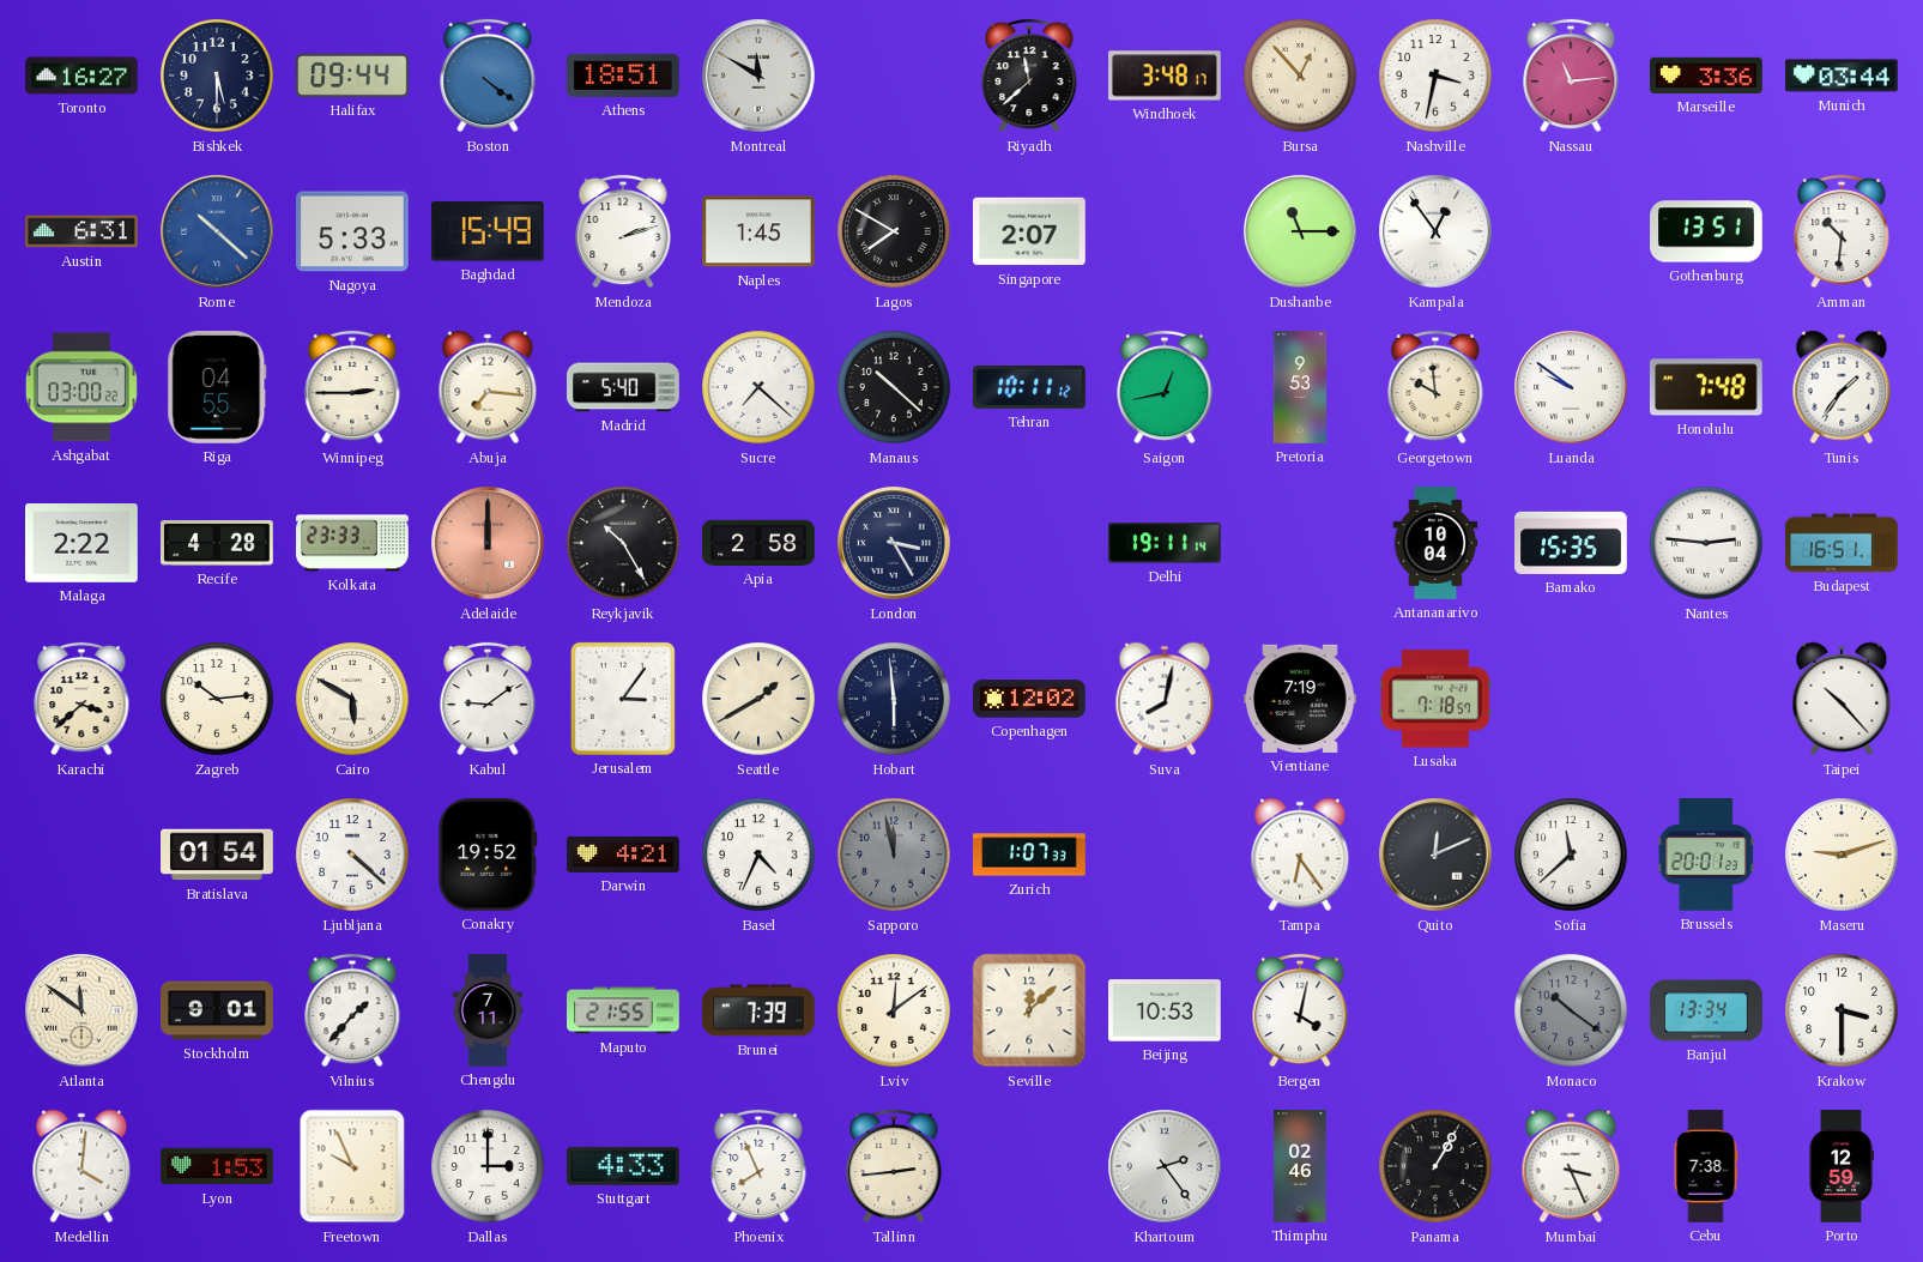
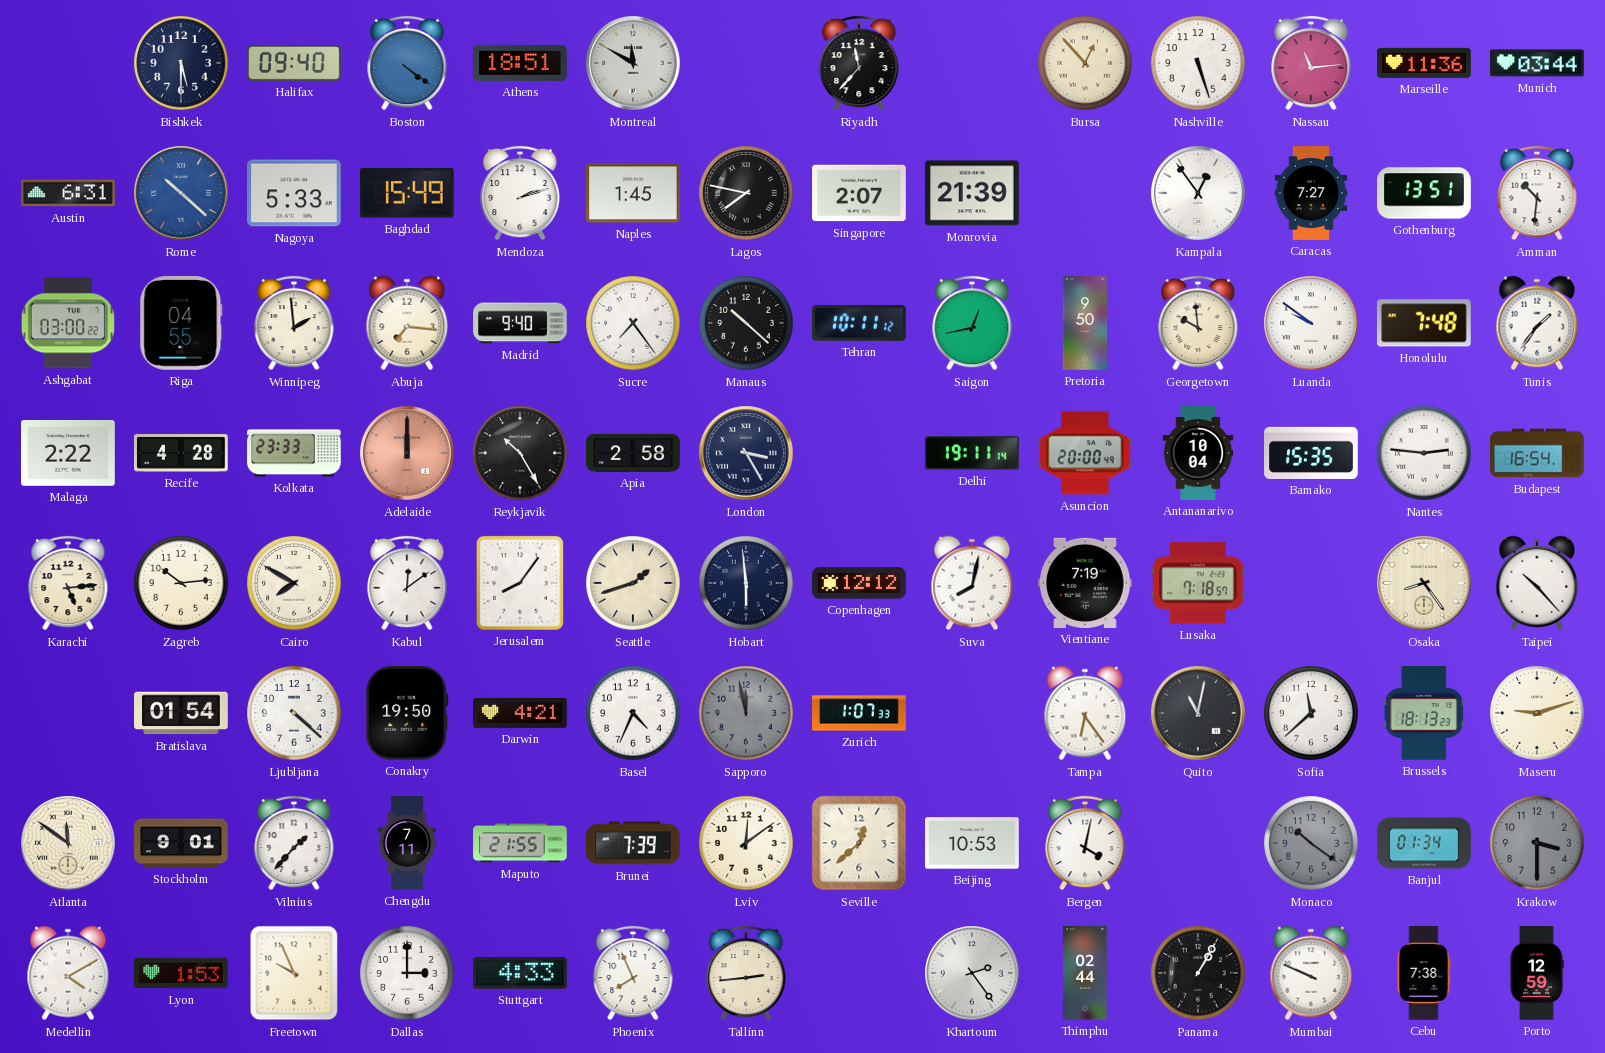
Toronto: 16:27 -> none
Halifax: 09:44 -> 09:40
Riyadh: 11:38 -> 11:37
Windhoek: 3:48 -> none
Nashville: 3:32 -> 5:27
Marseille: 3:36 -> 11:36
Lagos: 7:50 -> 7:47
Monrovia: none -> 21:39
Dushanbe: 11:15 -> none
Caracas: none -> 7:27
Winnipeg: 2:45 -> 1:59
Madrid: 5:40 -> 9:40
Sucre: 7:22 -> 7:24
Pretoria: 9:53 -> 9:50
Asuncion: none -> 20:00
Budapest: 16:51 -> 16:54
Karachi: 3:38 -> 5:14
Cairo: 5:50 -> 7:50
Kabul: 9:09 -> 12:09
Jerusalem: 3:06 -> 8:06
Seattle: 1:40 -> 1:42
Copenhagen: 12:02 -> 12:12
Osaka: none -> 8:24
Conakry: 19:52 -> 19:50
Quito: 12:11 -> 11:02
Brussels: 20:01 -> 18:13
Seville: 12:08 -> 12:38
Banjul: 13:34 -> 01:34
Krakow dial: white -> grey
Medellin: 4:01 -> 4:10
Thimphu: 02:46 -> 02:44
Mumbai: 3:26 -> 9:49
